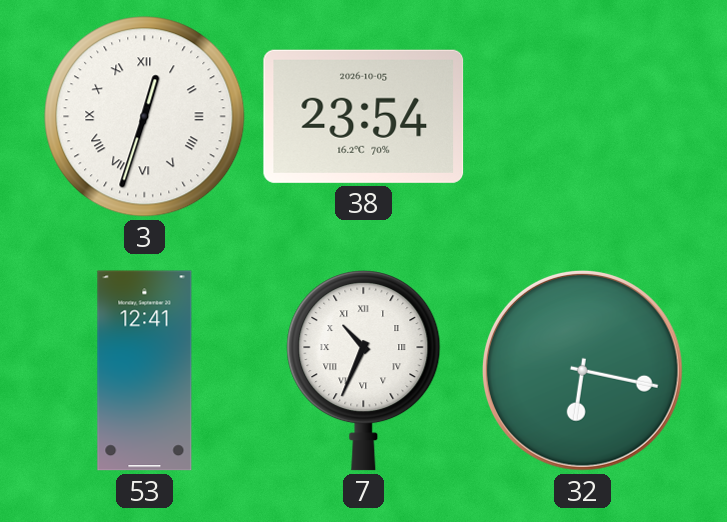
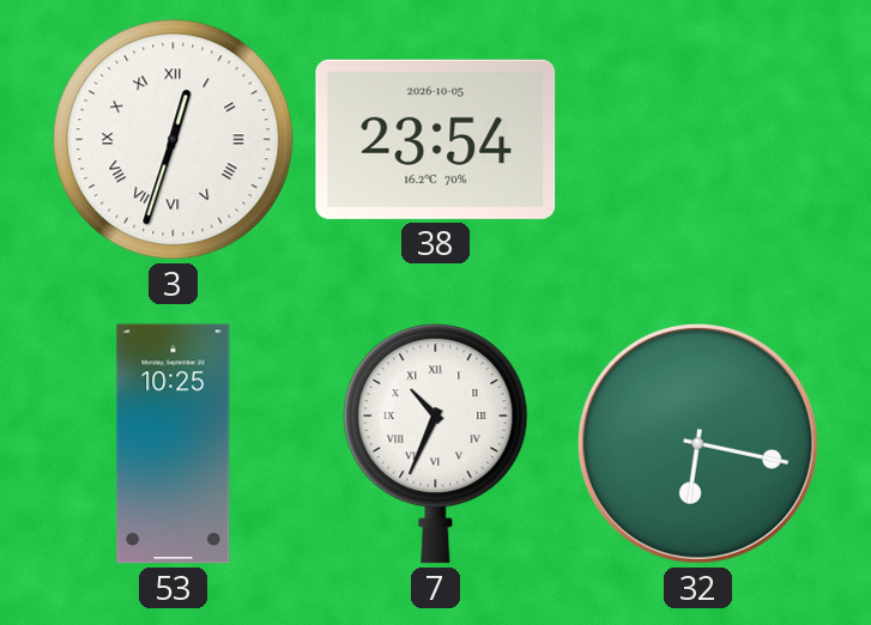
53: 12:41 -> 10:25
